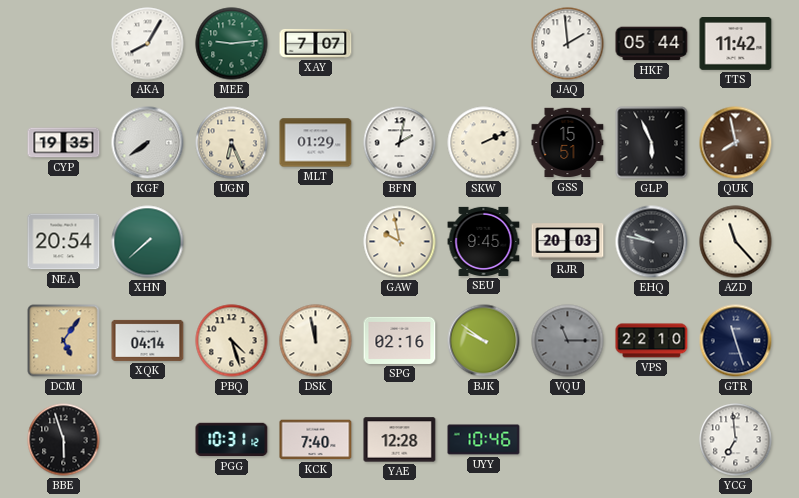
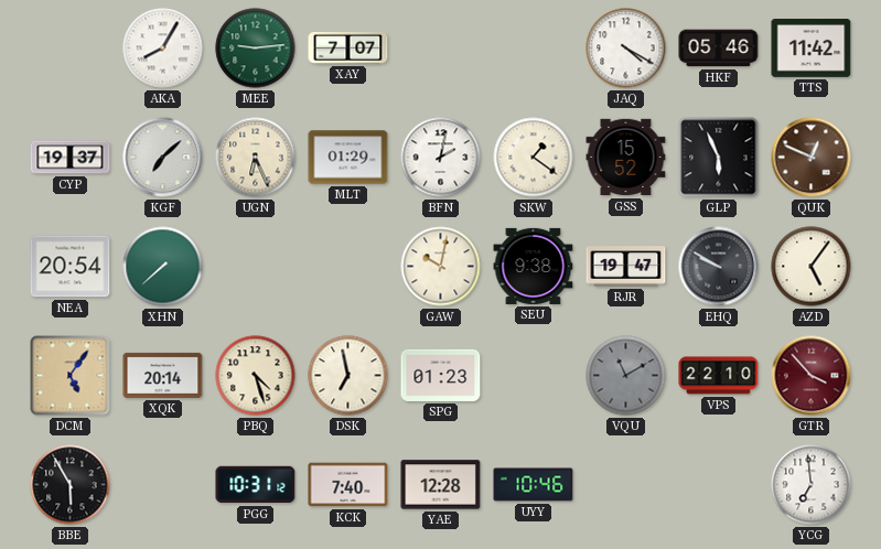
JAQ: 1:59 -> 4:20
HKF: 05:44 -> 05:46
CYP: 19:35 -> 19:37
KGF: 7:39 -> 7:08
SKW: 2:11 -> 1:21
GSS: 15:51 -> 15:52
QUK: 7:58 -> 12:49
GAW: 9:58 -> 10:02
SEU: 9:45 -> 9:38
RJR: 20:03 -> 19:47
EHQ: 9:47 -> 9:50
AZD: 11:23 -> 5:06
XQK: 04:14 -> 20:14
DSK: 11:58 -> 6:58
SPG: 02:16 -> 01:23
BJK: 9:51 -> none
VQU: 11:15 -> 11:10
GTR: 11:27 -> 3:53
GTR dial: navy -> burgundy
BBE: 5:57 -> 5:55
